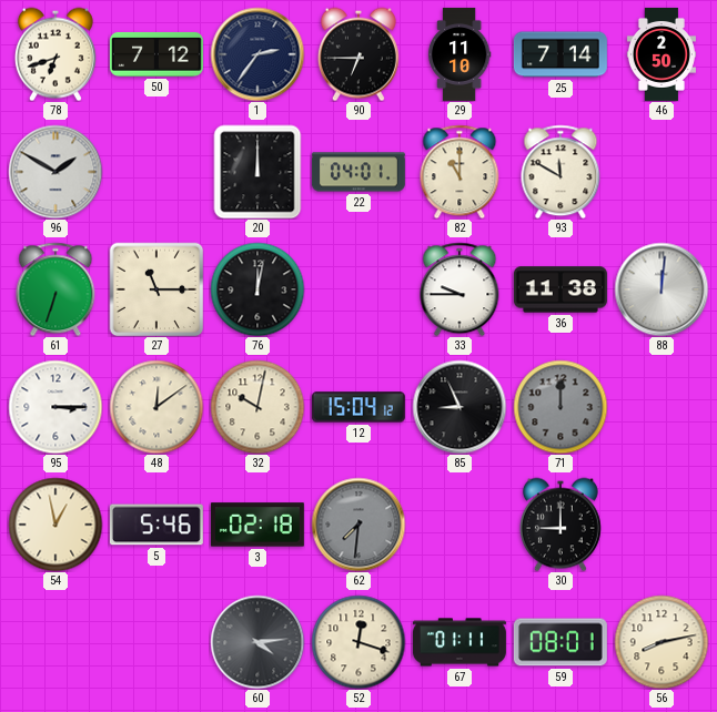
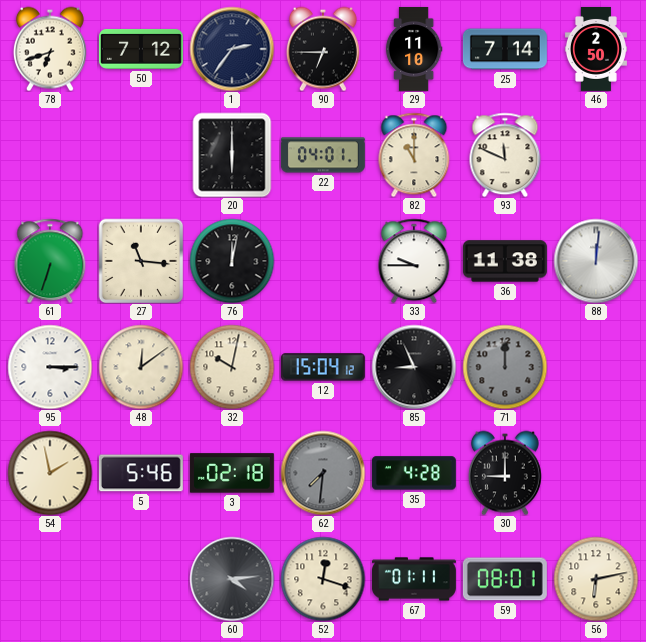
96: 1:50 -> none
20: 12:00 -> 6:00
93: 11:50 -> 11:49
27: 11:15 -> 11:16
54: 12:58 -> 1:58
35: none -> 4:28
56: 8:13 -> 6:13
